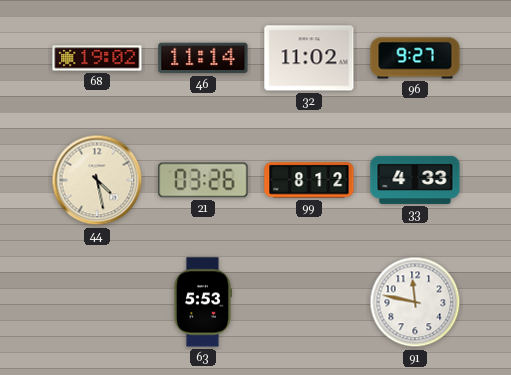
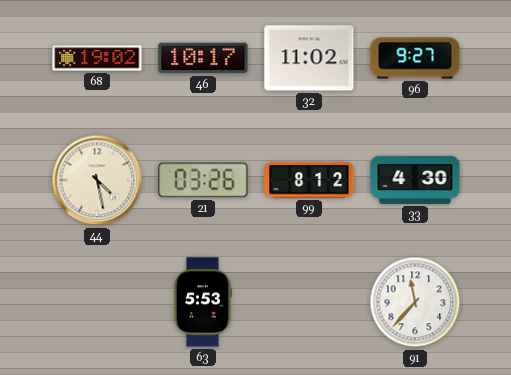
46: 11:14 -> 10:17
33: 4:33 -> 4:30
91: 11:47 -> 11:37
